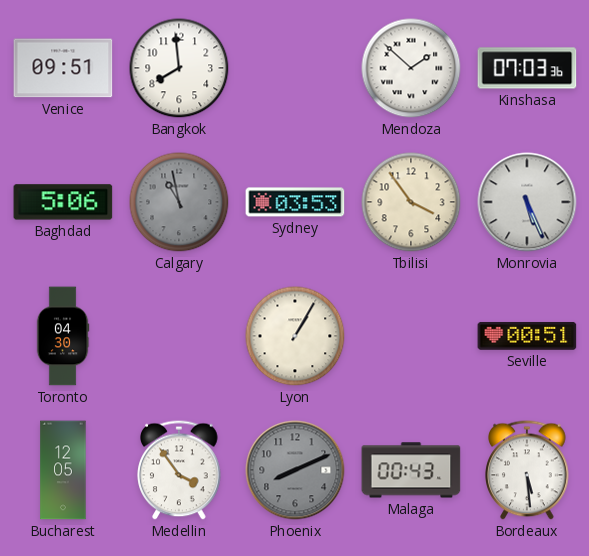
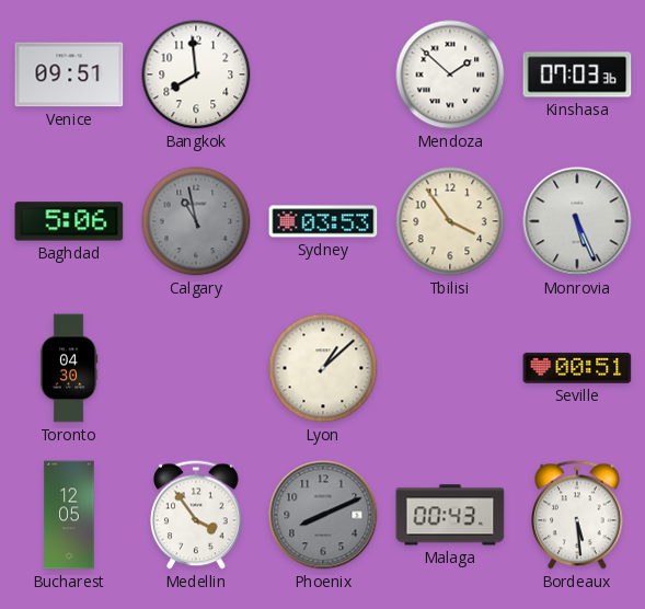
Lyon: 1:05 -> 1:08
